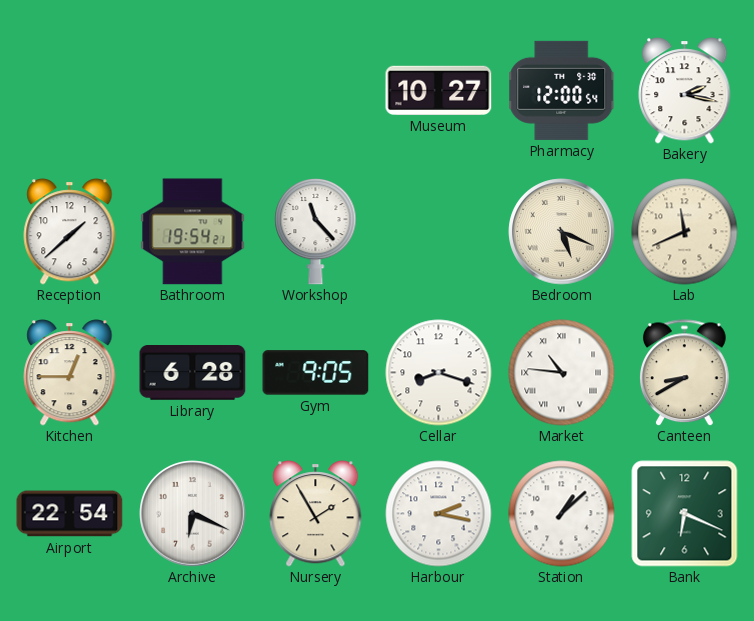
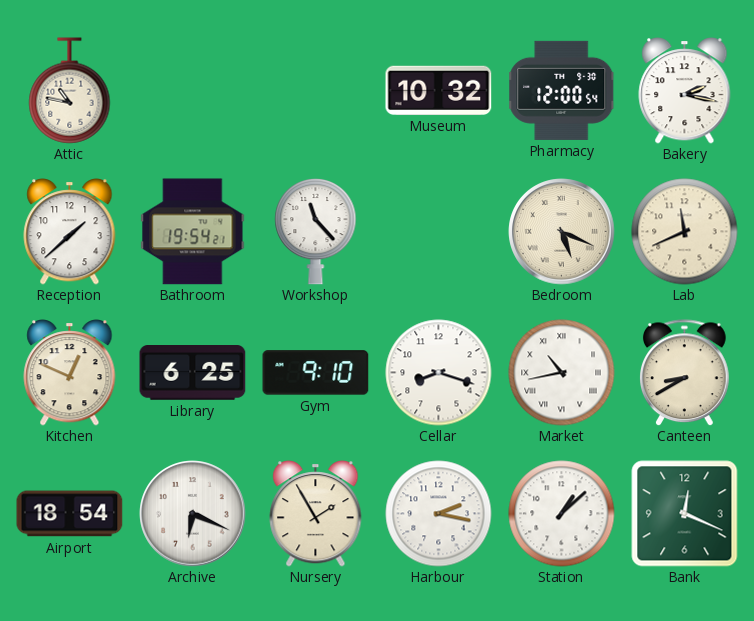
Attic: none -> 10:47
Museum: 10:27 -> 10:32
Kitchen: 12:45 -> 12:49
Library: 6:28 -> 6:25
Gym: 9:05 -> 9:10
Market: 10:46 -> 10:43
Airport: 22:54 -> 18:54
Bank: 6:19 -> 12:19
